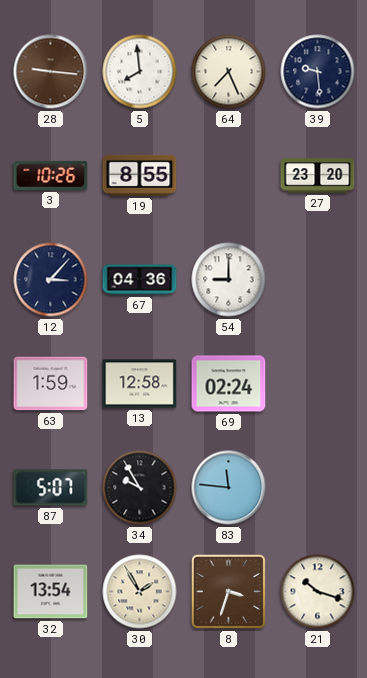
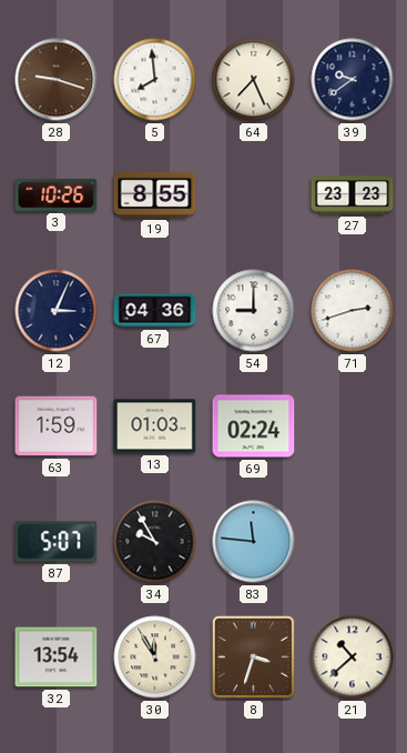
28: 9:16 -> 9:18
39: 9:29 -> 9:39
27: 23:20 -> 23:23
12: 3:07 -> 3:04
71: none -> 2:42
13: 12:58 -> 01:03
30: 1:55 -> 11:55
21: 10:18 -> 10:38
